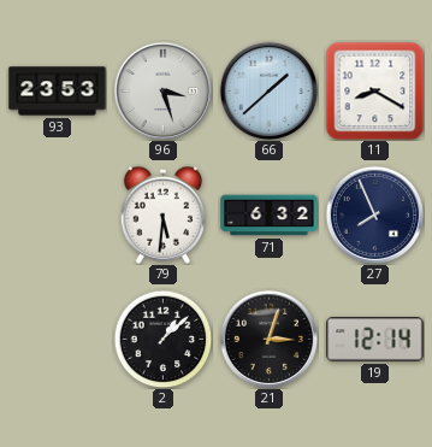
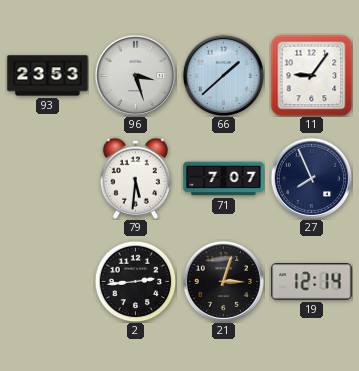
11: 8:20 -> 9:06
71: 6:32 -> 7:07
2: 1:08 -> 2:44
